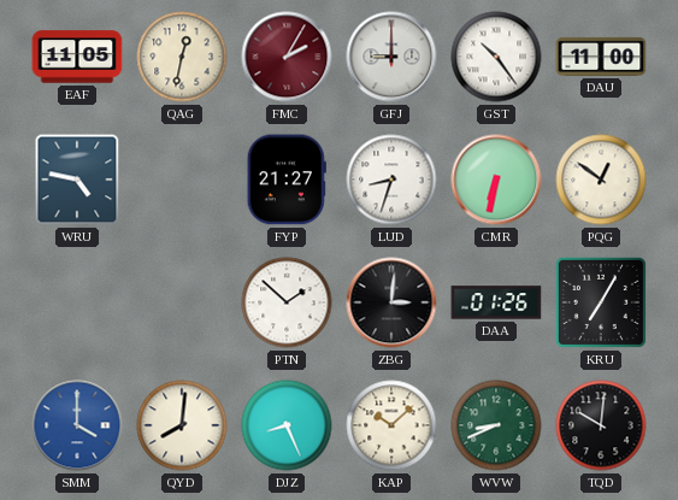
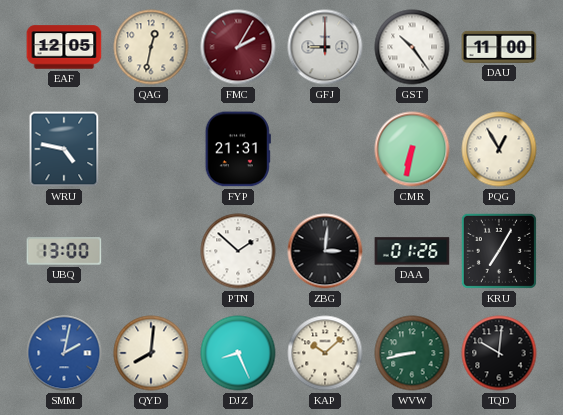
EAF: 11:05 -> 12:05
FYP: 21:27 -> 21:31
LUD: 8:33 -> none
PQG: 12:51 -> 12:55
UBQ: none -> 13:00
SMM: 4:00 -> 2:02
WVW: 8:41 -> 8:43
